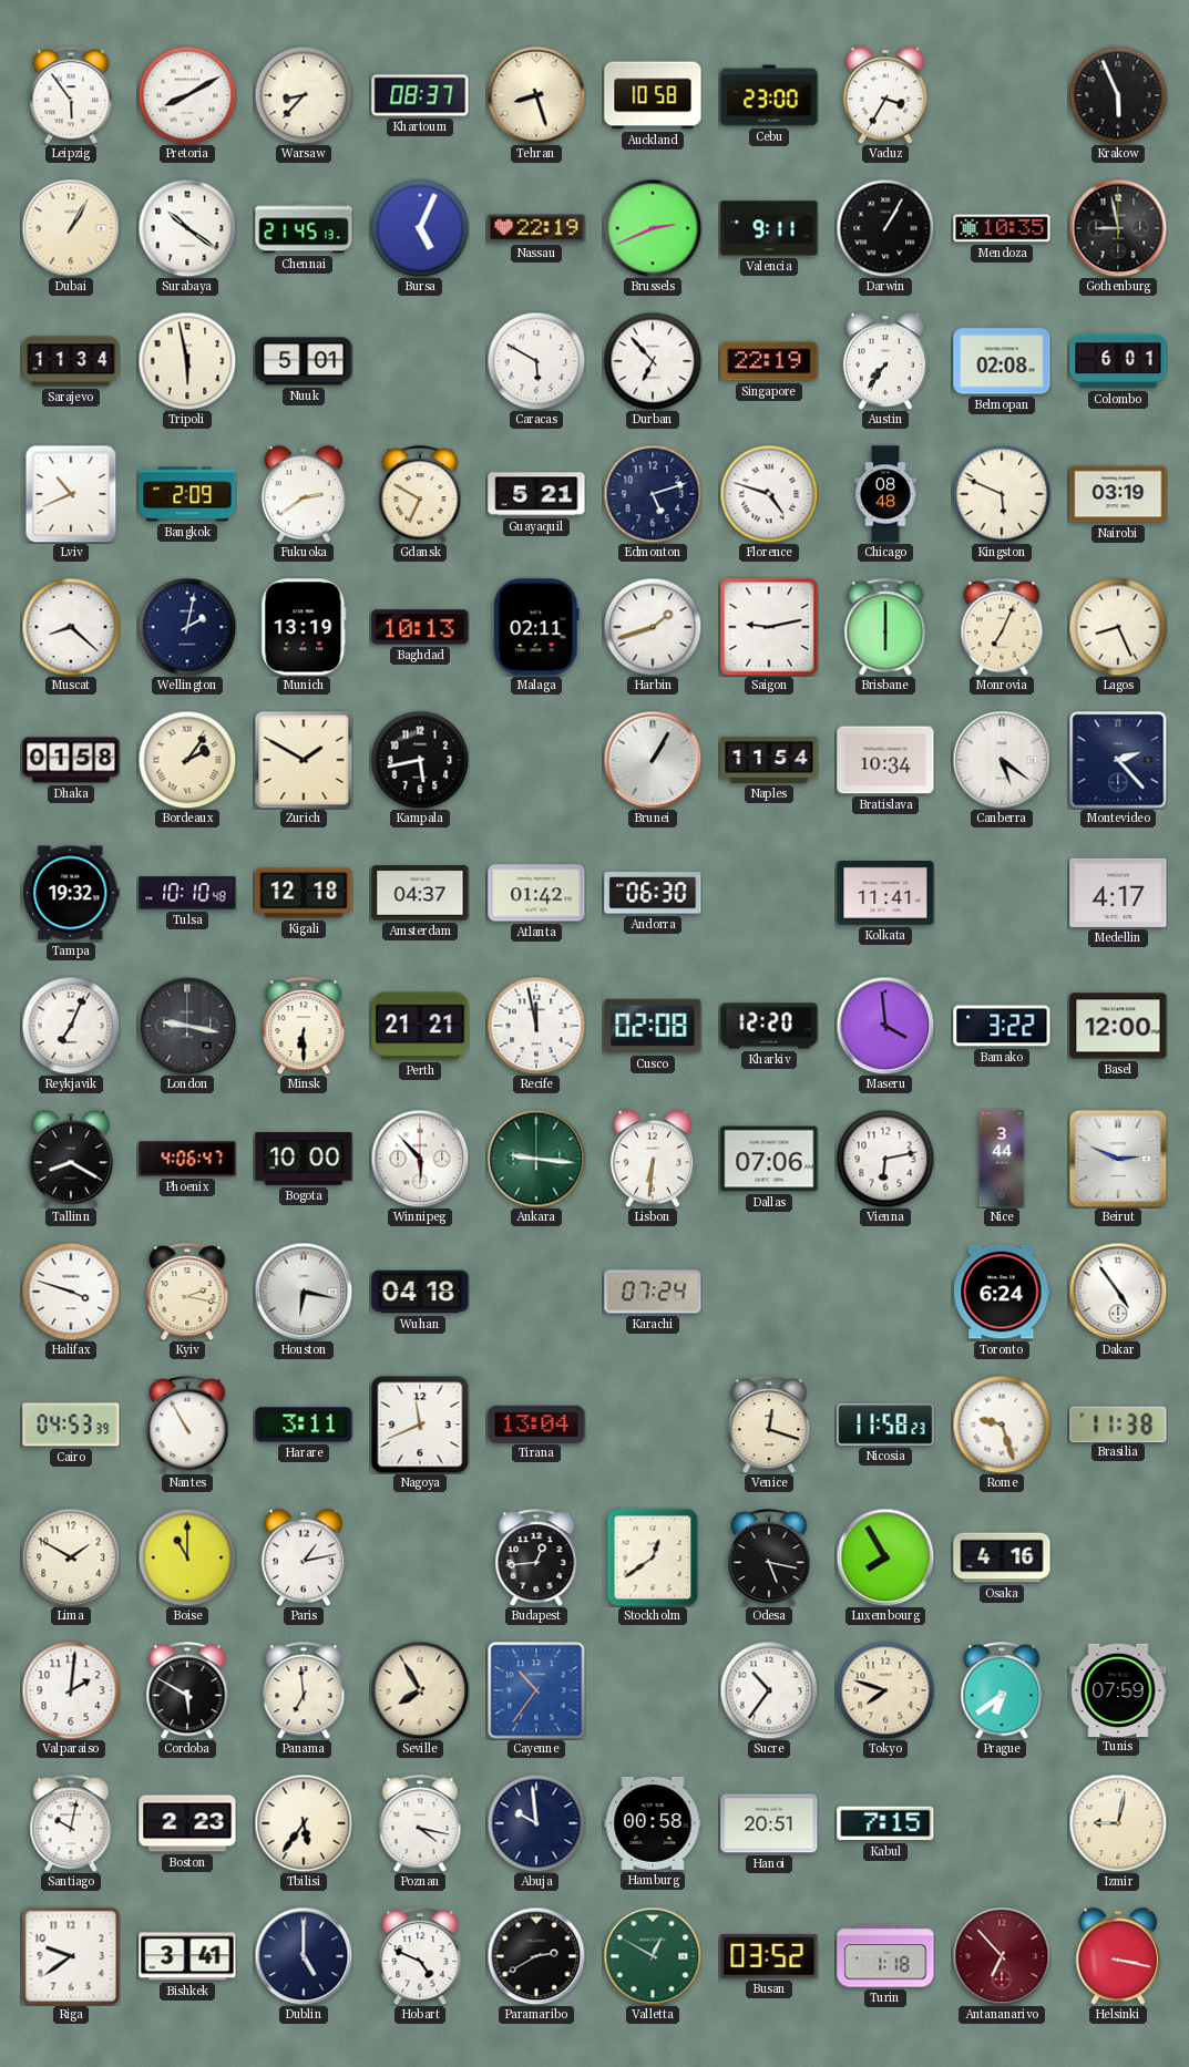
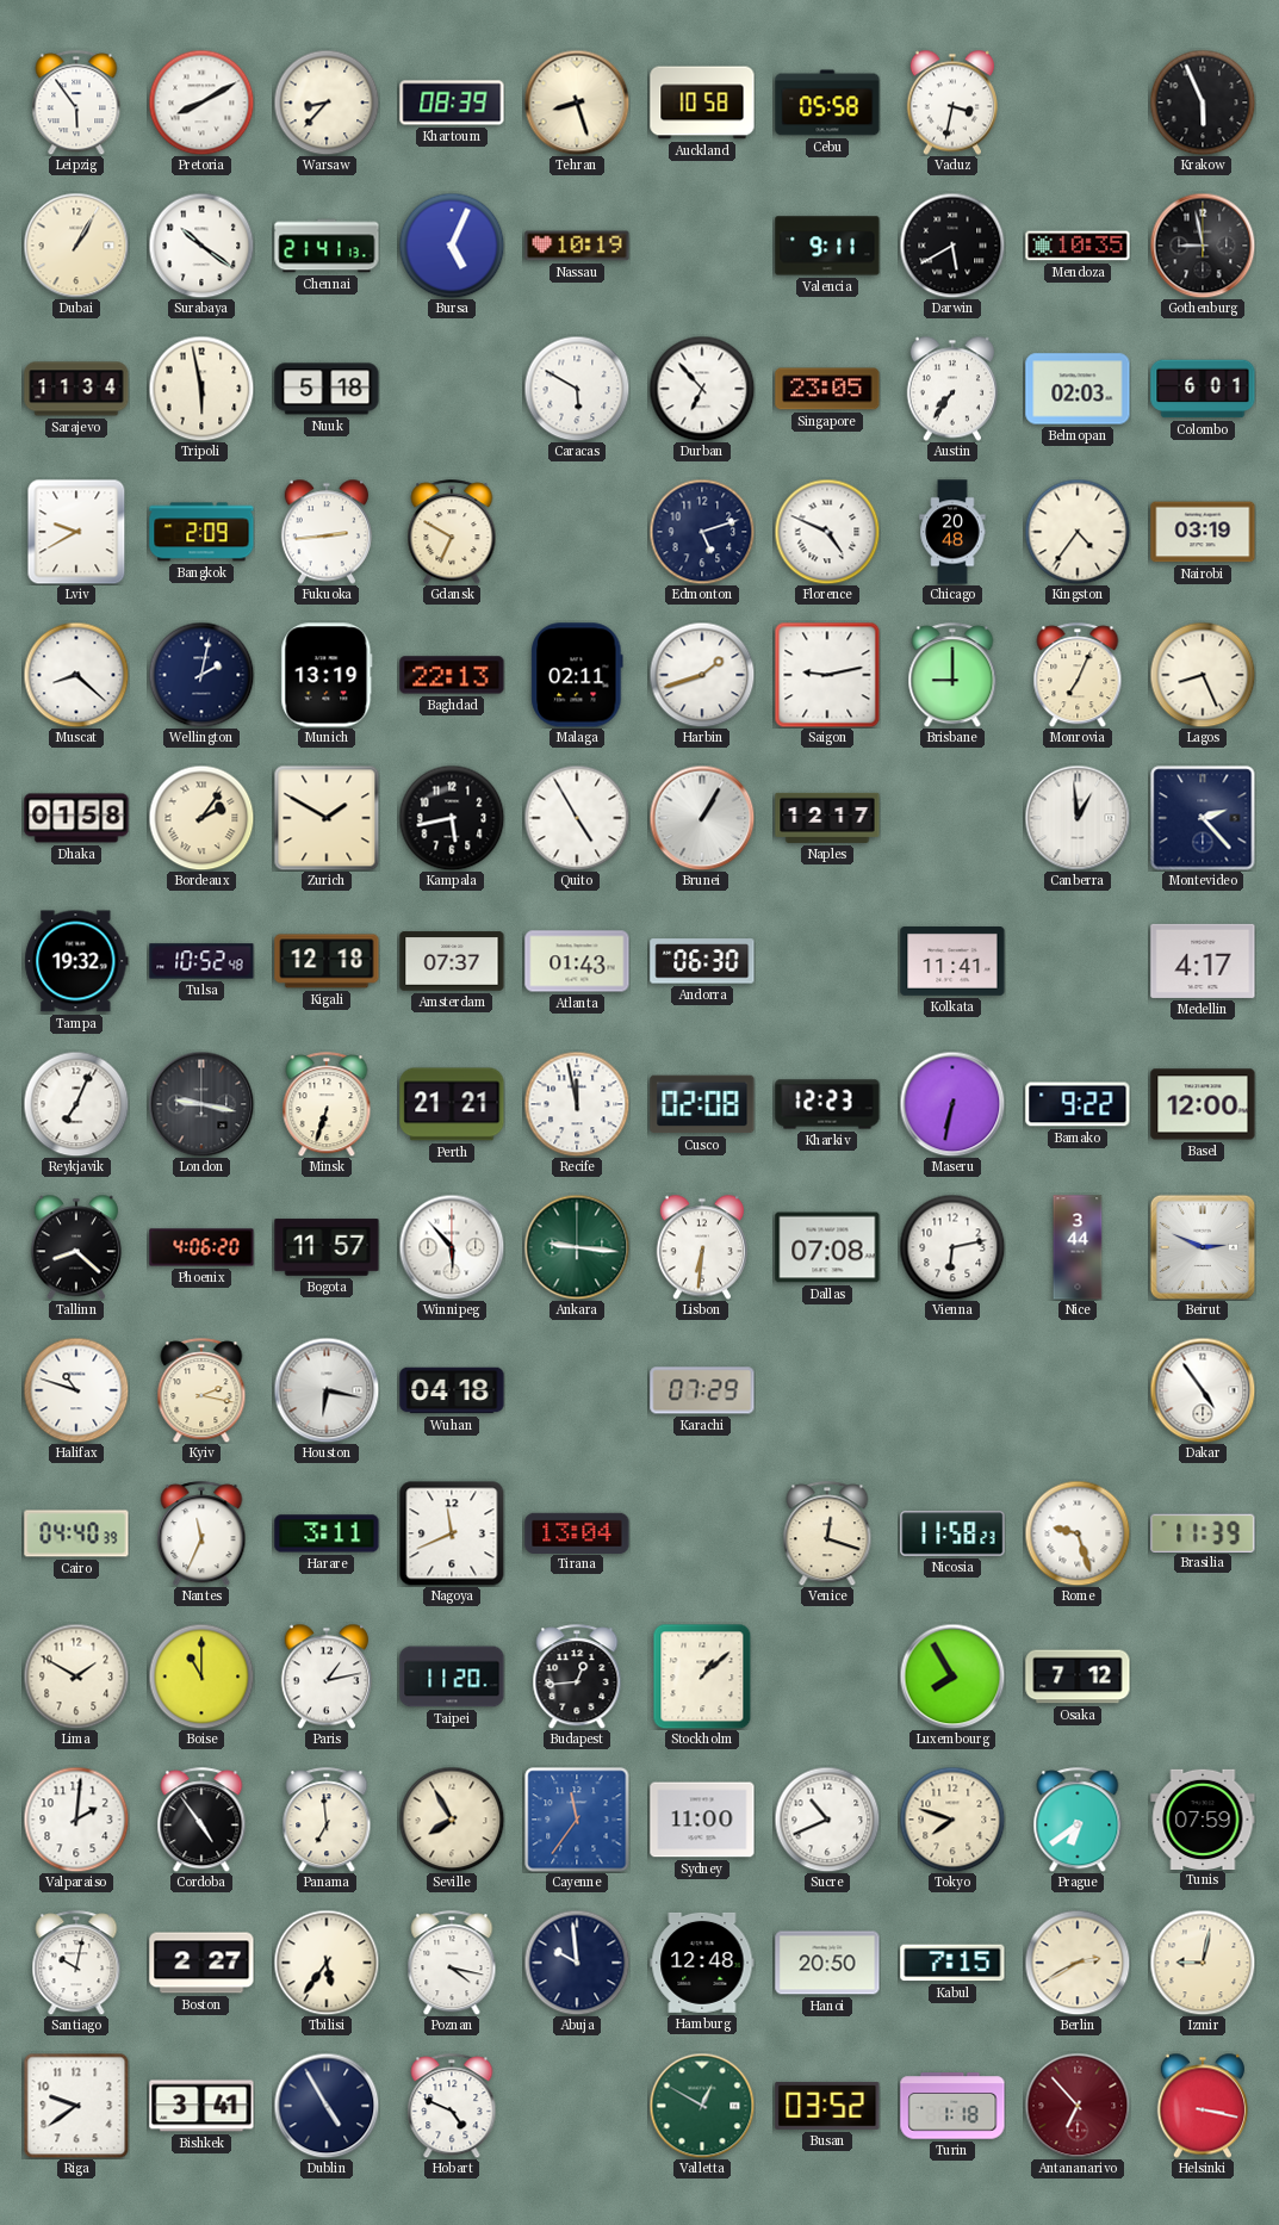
Khartoum: 08:37 -> 08:39
Cebu: 23:00 -> 05:58
Vaduz: 3:35 -> 3:32
Chennai: 21:45 -> 21:41
Nassau: 22:19 -> 10:19
Brussels: 2:41 -> none
Darwin: 1:05 -> 5:40
Nuuk: 5:01 -> 5:18
Singapore: 22:19 -> 23:05
Belmopan: 02:08 -> 02:03
Lviv: 10:41 -> 9:40
Fukuoka: 2:39 -> 2:44
Guayaquil: 5:21 -> none
Florence: 4:48 -> 4:49
Chicago: 08:48 -> 20:48
Kingston: 5:49 -> 4:36
Baghdad: 10:13 -> 22:13
Brisbane: 6:00 -> 9:00
Quito: none -> 4:55
Naples: 11:54 -> 12:17
Bratislava: 10:34 -> none
Canberra: 5:21 -> 12:59
Tulsa: 10:10 -> 10:52
Amsterdam: 04:37 -> 07:37
Atlanta: 01:42 -> 01:43
Minsk: 6:30 -> 6:33
Kharkiv: 12:20 -> 12:23
Maseru: 3:59 -> 6:32
Bamako: 3:22 -> 9:22
Tallinn: 8:20 -> 8:22
Phoenix: 4:06:47 -> 4:06:20
Bogota: 10:00 -> 11:57
Dallas: 07:06 -> 07:08
Halifax: 3:48 -> 10:48
Karachi: 07:24 -> 07:29
Toronto: 6:24 -> none
Cairo: 04:53 -> 04:40
Nantes: 10:55 -> 11:34
Brasilia: 11:38 -> 11:39
Taipei: none -> 11:20
Stockholm: 12:39 -> 1:08
Odesa: 5:17 -> none
Osaka: 4:16 -> 7:12
Cordoba: 5:50 -> 4:54
Cayenne: 10:36 -> 11:36
Sydney: none -> 11:00
Sucre: 10:36 -> 10:41
Boston: 2:23 -> 2:27
Hamburg: 00:58 -> 12:48
Hanoi: 20:51 -> 20:50
Berlin: none -> 2:40
Dublin: 5:00 -> 4:55
Paramaribo: 2:40 -> none
